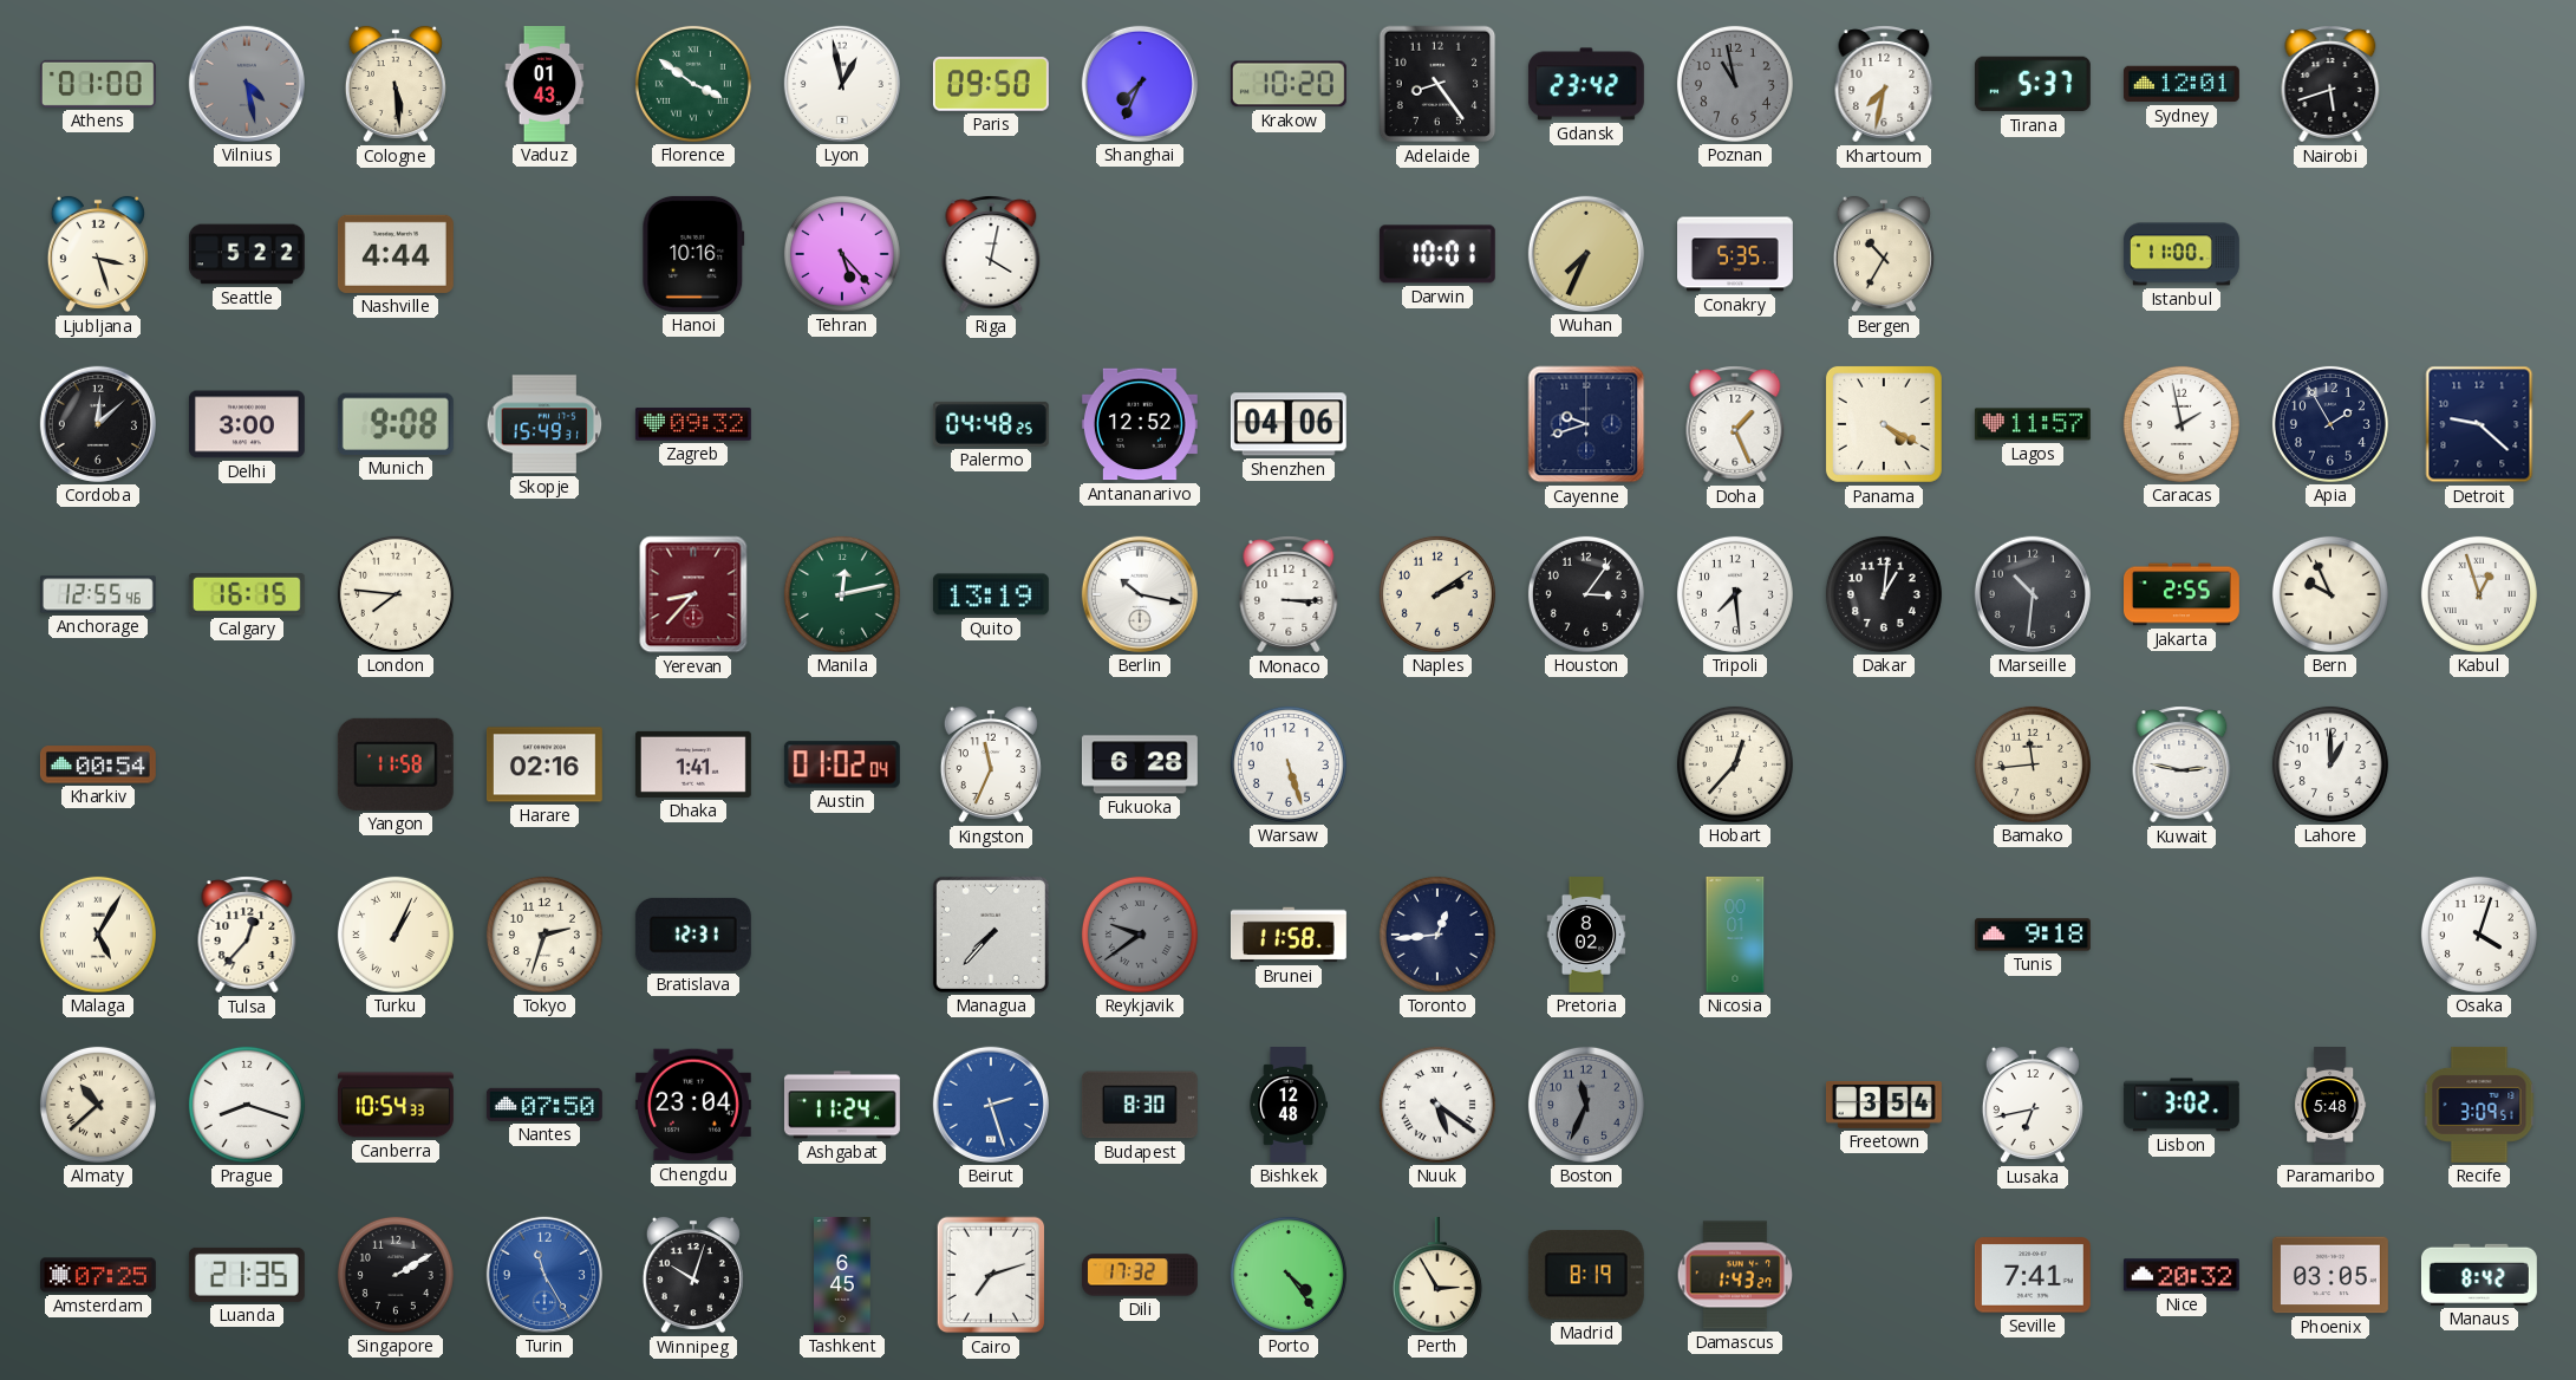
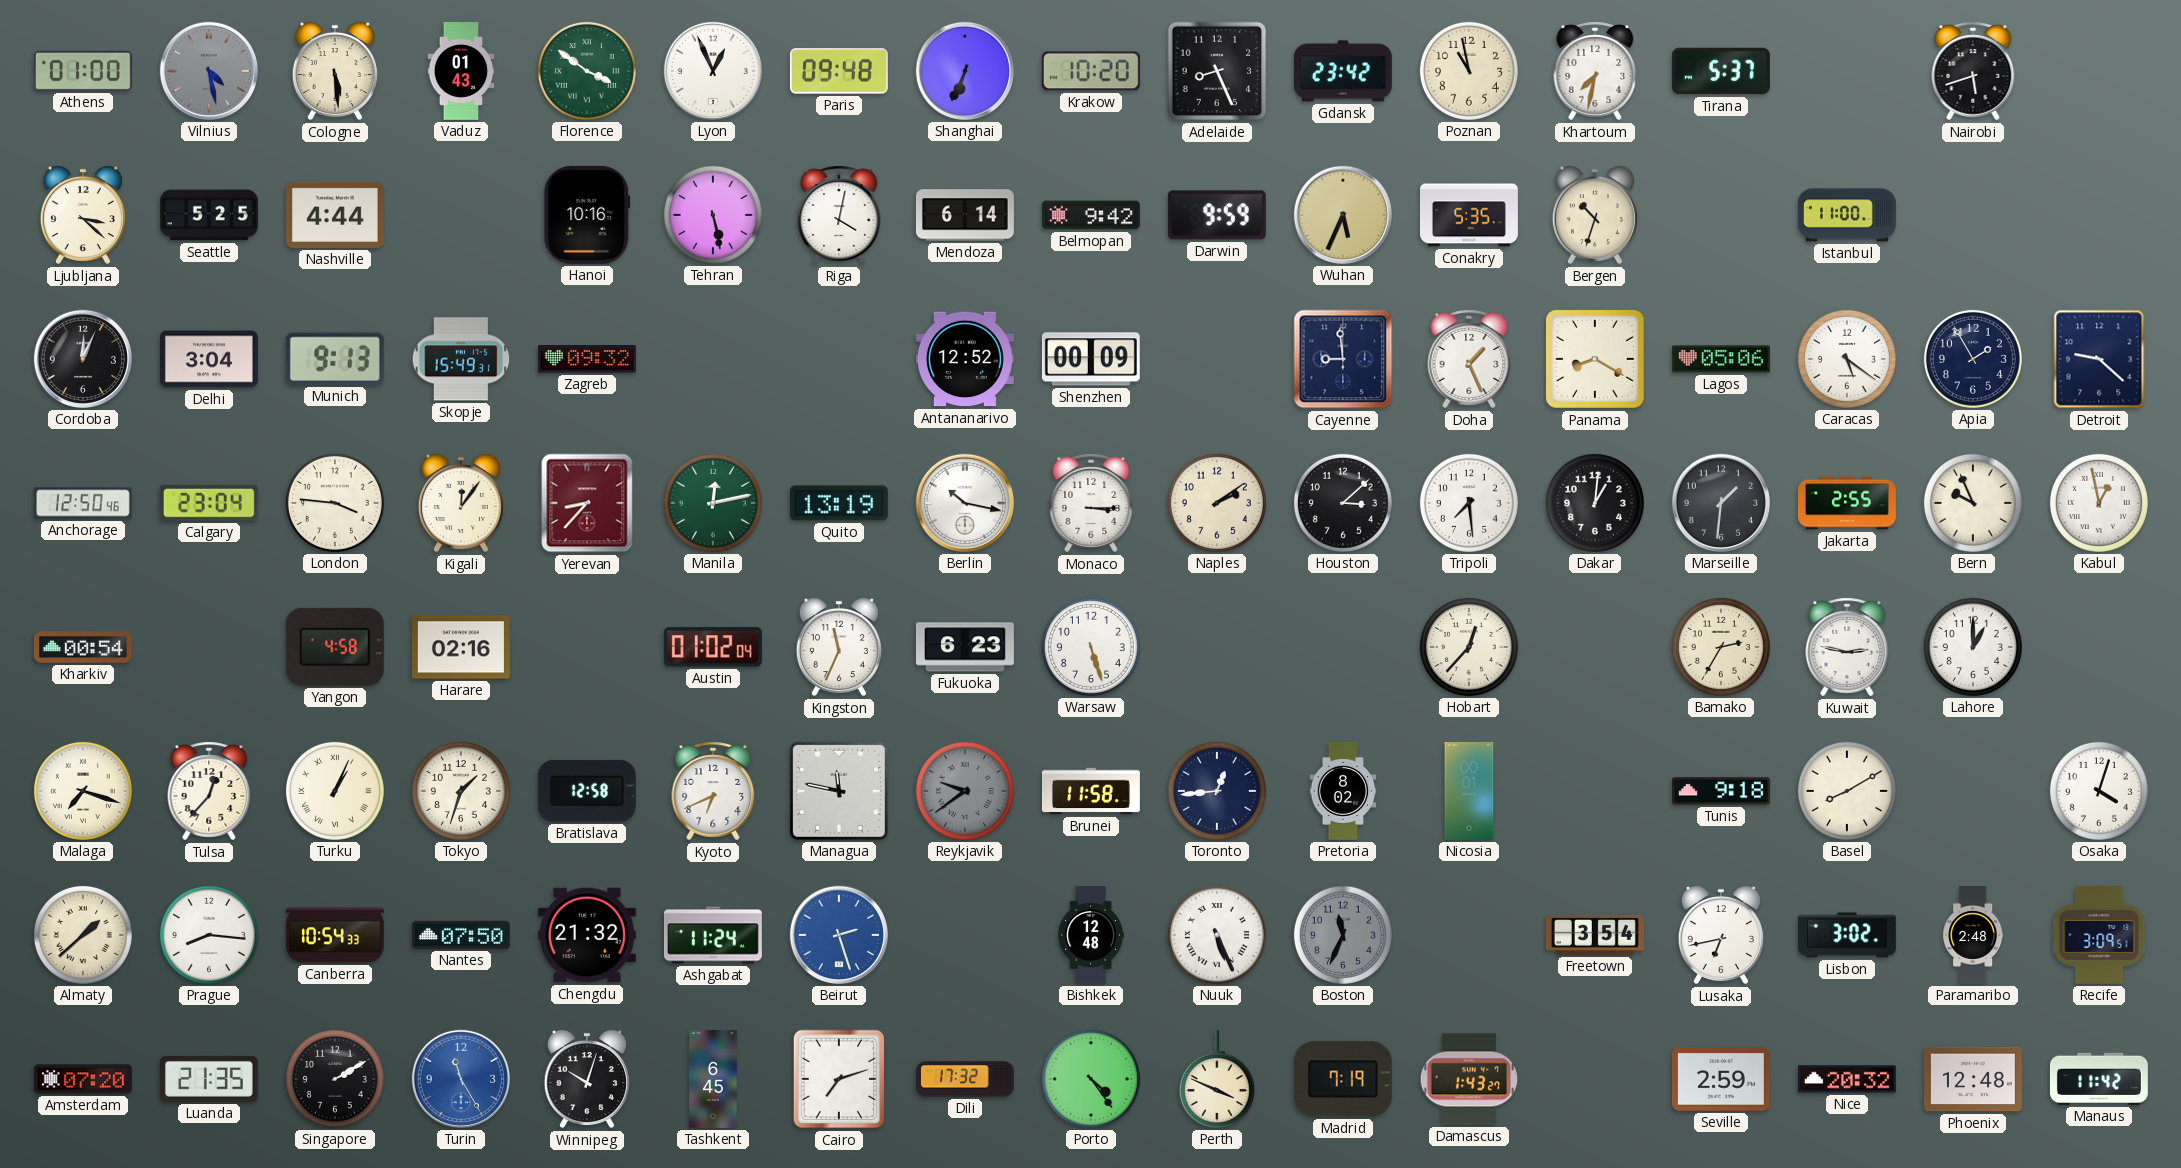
Lyon: 12:58 -> 12:56
Paris: 09:50 -> 09:48
Shanghai: 7:34 -> 6:34
Adelaide: 8:24 -> 8:26
Poznan dial: grey -> cream
Sydney: 12:01 -> none
Ljubljana: 3:27 -> 3:22
Seattle: 5:22 -> 5:25
Tehran: 5:23 -> 5:28
Mendoza: none -> 6:14
Belmopan: none -> 9:42
Darwin: 10:01 -> 9:59
Wuhan: 7:34 -> 5:34
Bergen: 10:35 -> 10:33
Cordoba: 12:08 -> 12:04
Delhi: 3:00 -> 3:04
Munich: 9:08 -> 9:13
Palermo: 04:48 -> none
Shenzhen: 04:06 -> 00:09
Cayenne: 9:42 -> 8:59
Panama: 4:20 -> 8:20
Lagos: 11:57 -> 05:06
Caracas: 1:58 -> 5:21
Anchorage: 12:55 -> 12:50
Calgary: 16:15 -> 23:04
London: 7:46 -> 3:46
Kigali: none -> 12:06
Houston: 3:06 -> 3:08
Marseille: 10:31 -> 1:31
Kabul: 12:57 -> 12:58
Yangon: 11:58 -> 4:58
Dhaka: 1:41 -> none
Fukuoka: 6:28 -> 6:23
Bamako: 11:44 -> 2:35
Malaga: 5:05 -> 7:18
Tokyo: 2:33 -> 1:33
Bratislava: 12:31 -> 12:58
Kyoto: none -> 6:41
Managua: 7:37 -> 11:47
Basel: none -> 8:10
Almaty: 10:38 -> 1:38
Prague: 8:18 -> 8:16
Chengdu: 23:04 -> 21:32
Budapest: 8:30 -> none
Nuuk: 5:21 -> 5:26
Paramaribo: 5:48 -> 2:48
Amsterdam: 07:25 -> 07:20
Perth: 2:55 -> 3:49
Madrid: 8:19 -> 7:19
Seville: 7:41 -> 2:59
Phoenix: 03:05 -> 12:48
Manaus: 8:42 -> 11:42
